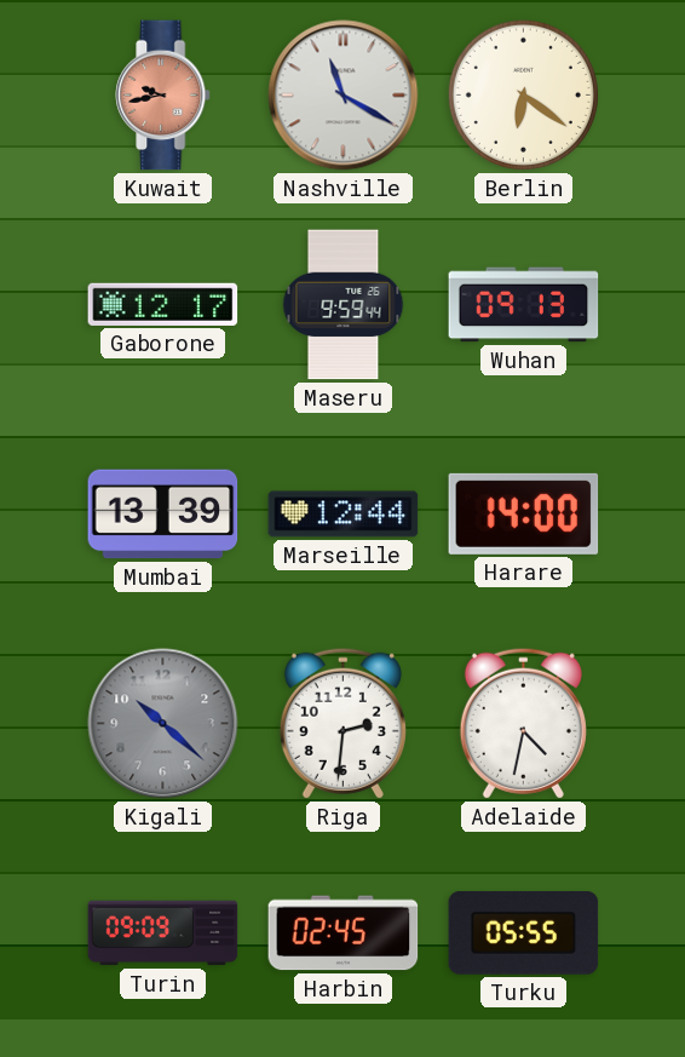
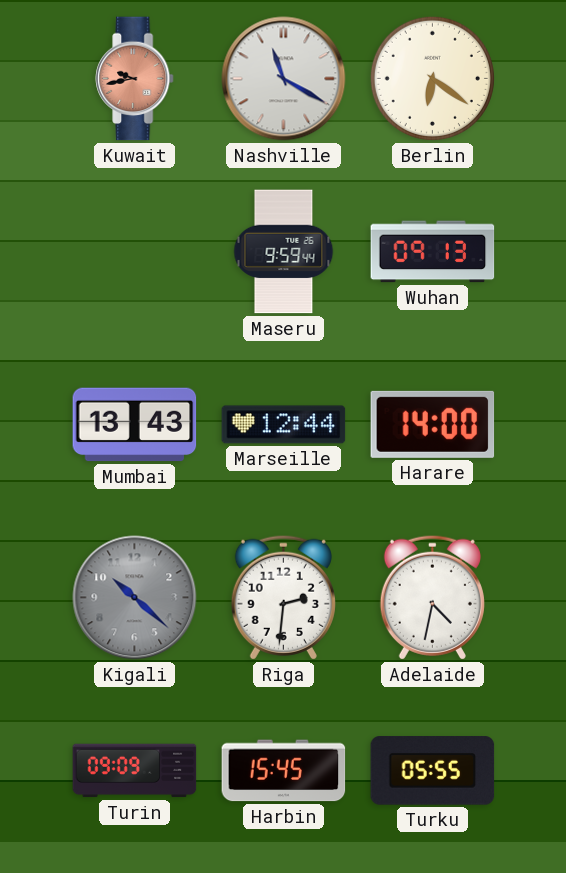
Gaborone: 12:17 -> none
Mumbai: 13:39 -> 13:43
Harbin: 02:45 -> 15:45
